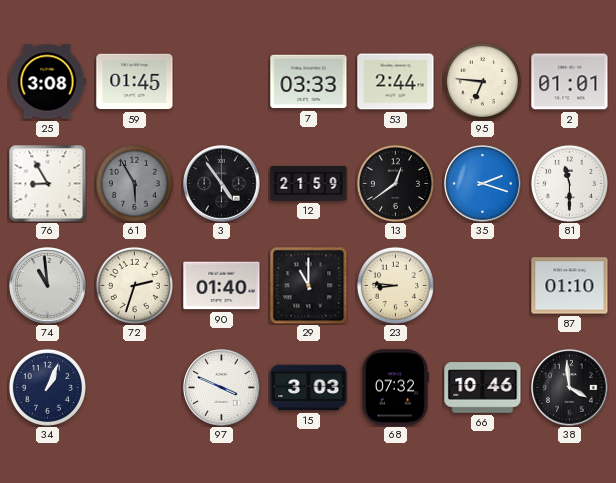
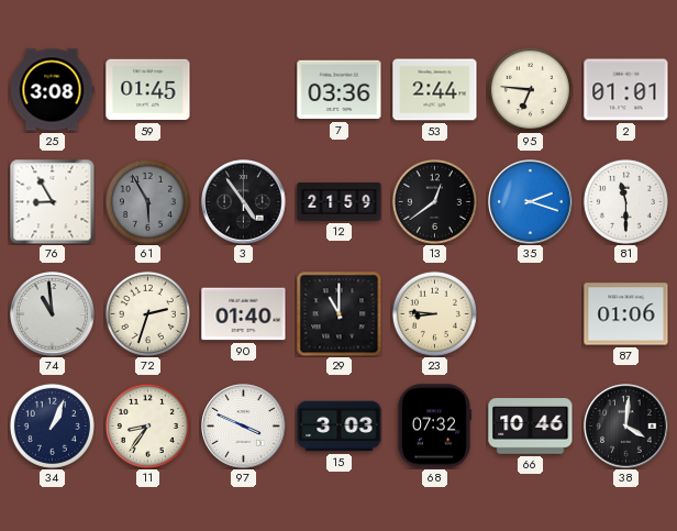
7: 03:33 -> 03:36
87: 01:10 -> 01:06
11: none -> 8:36
38: 3:59 -> 4:01
